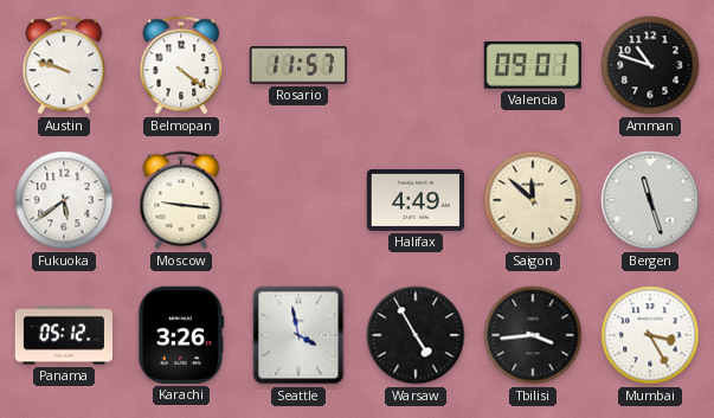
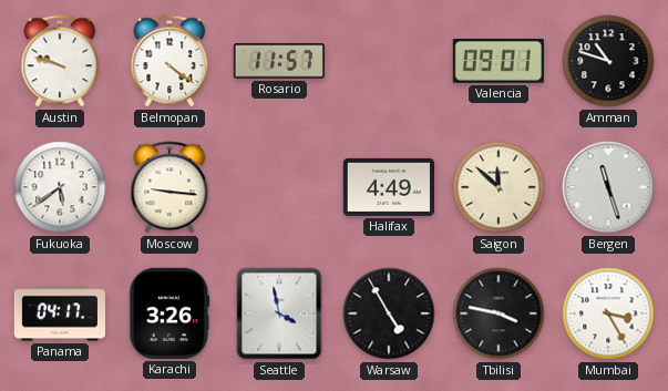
Panama: 05:12 -> 04:17
Tbilisi: 3:44 -> 3:47
